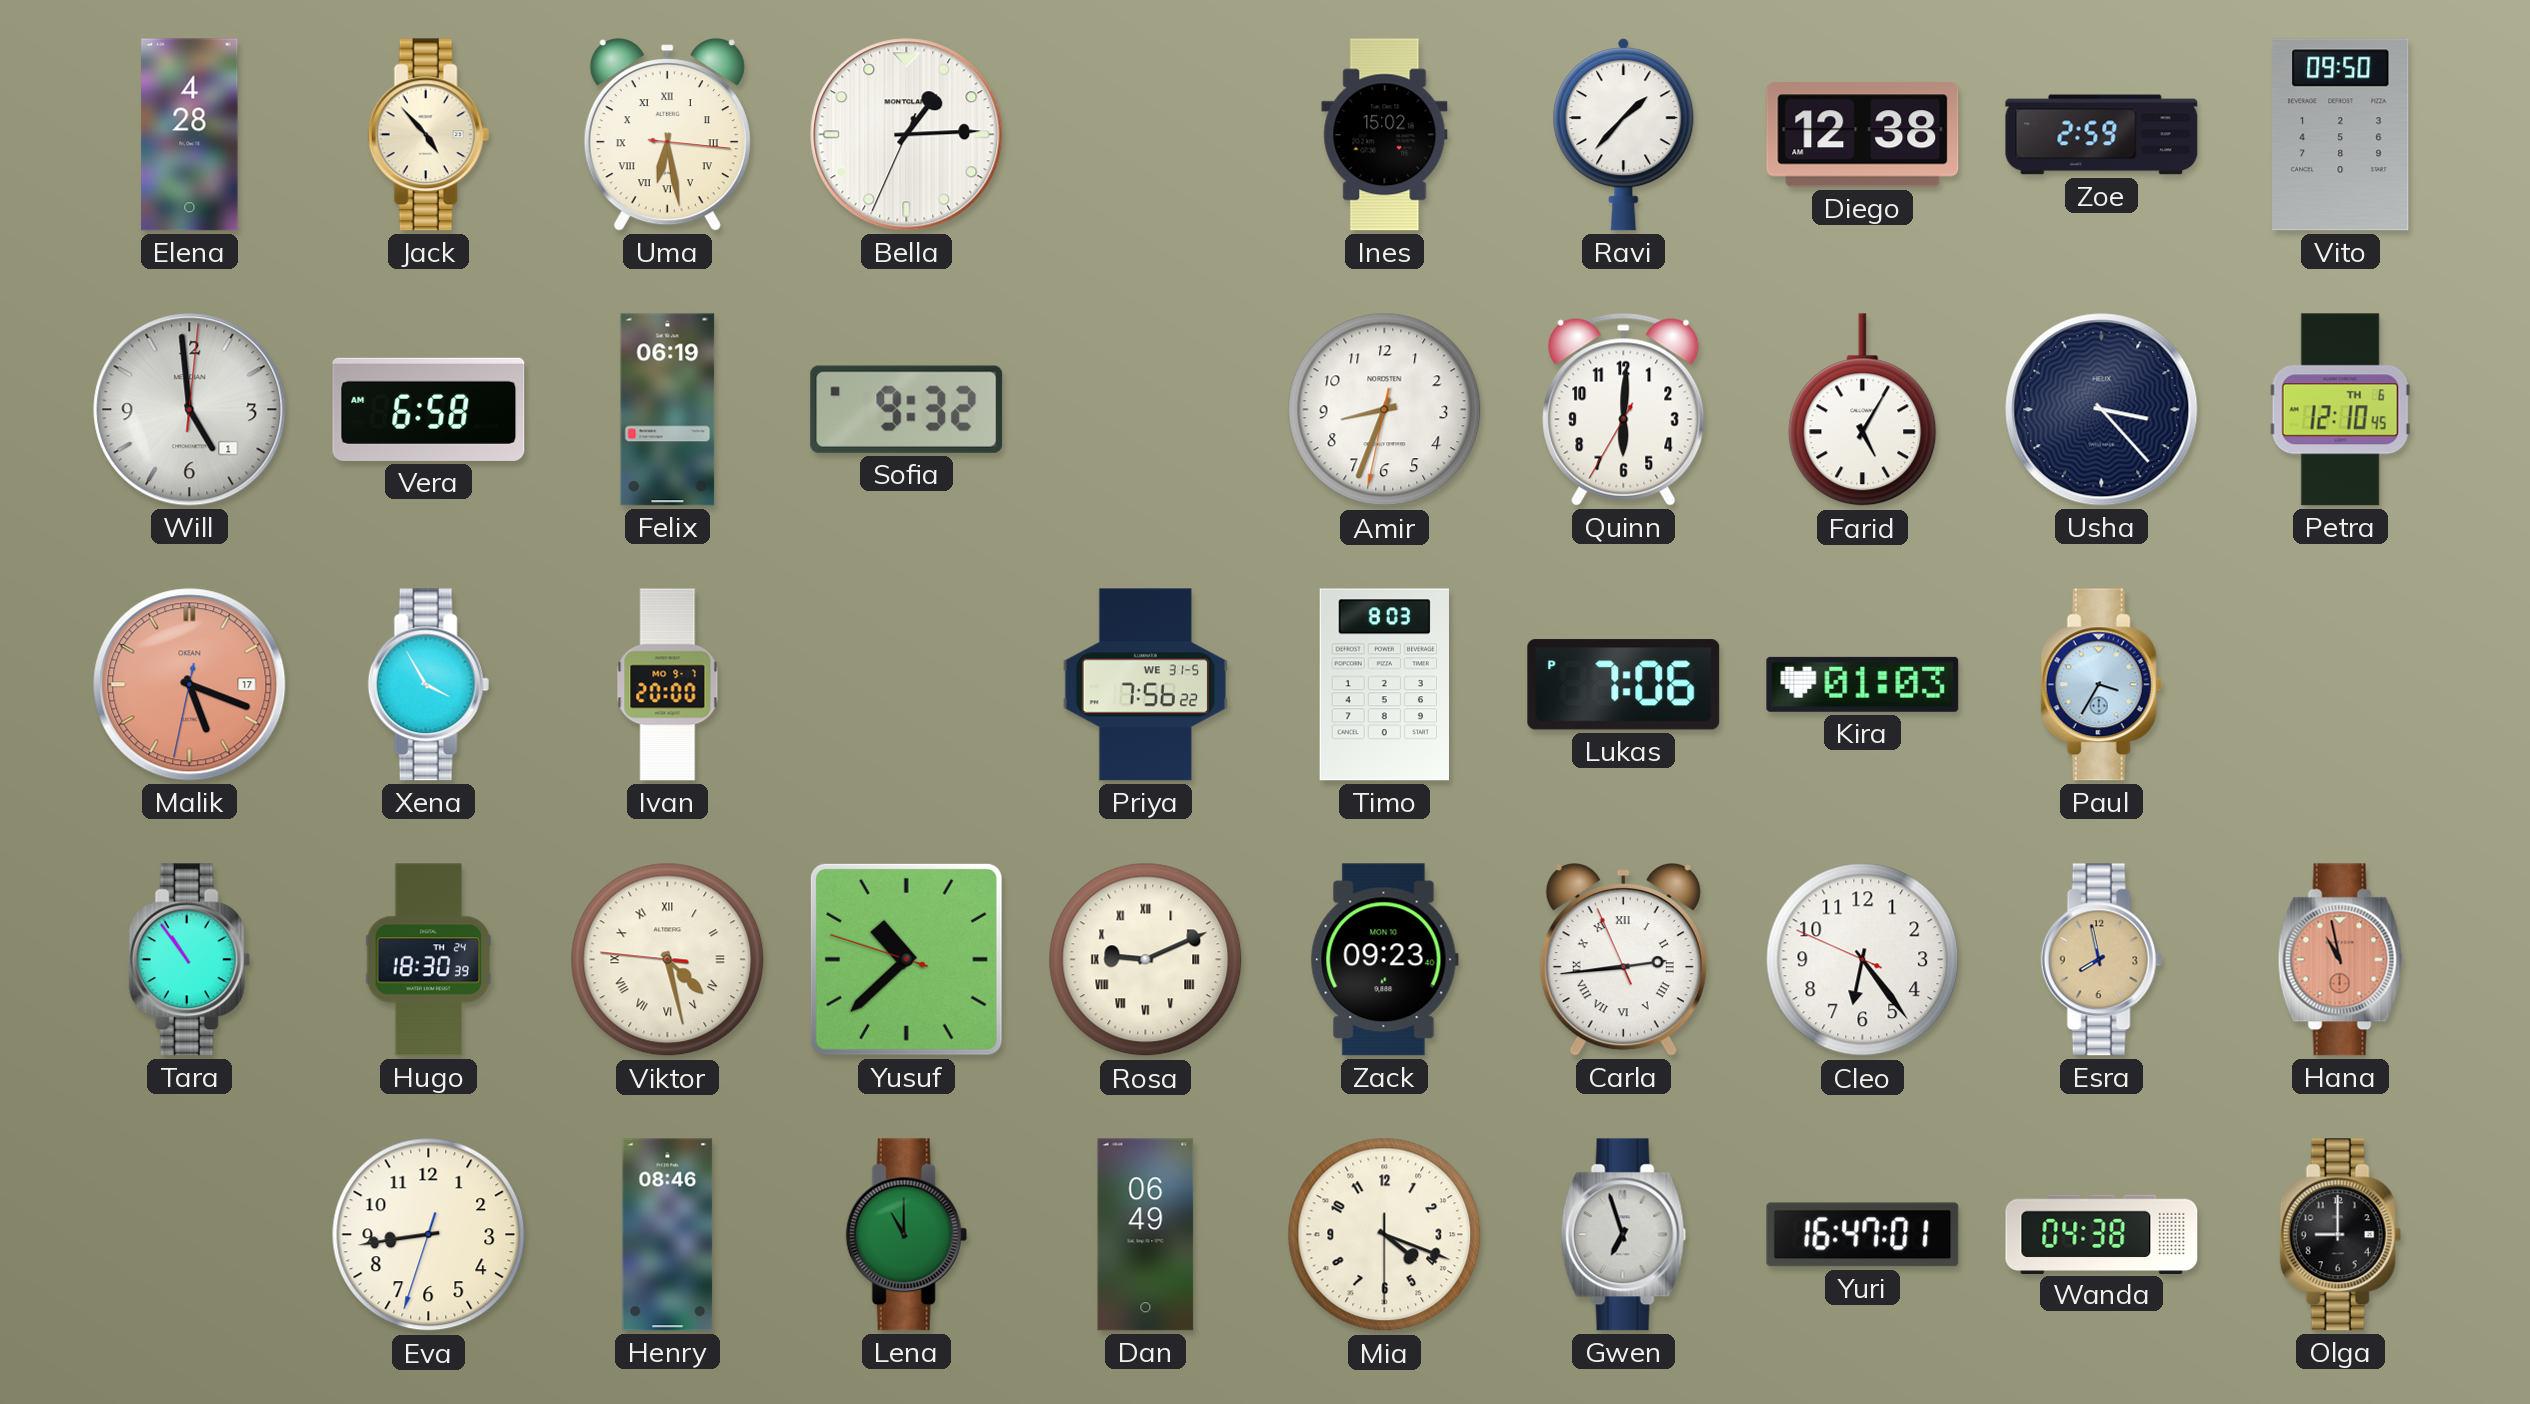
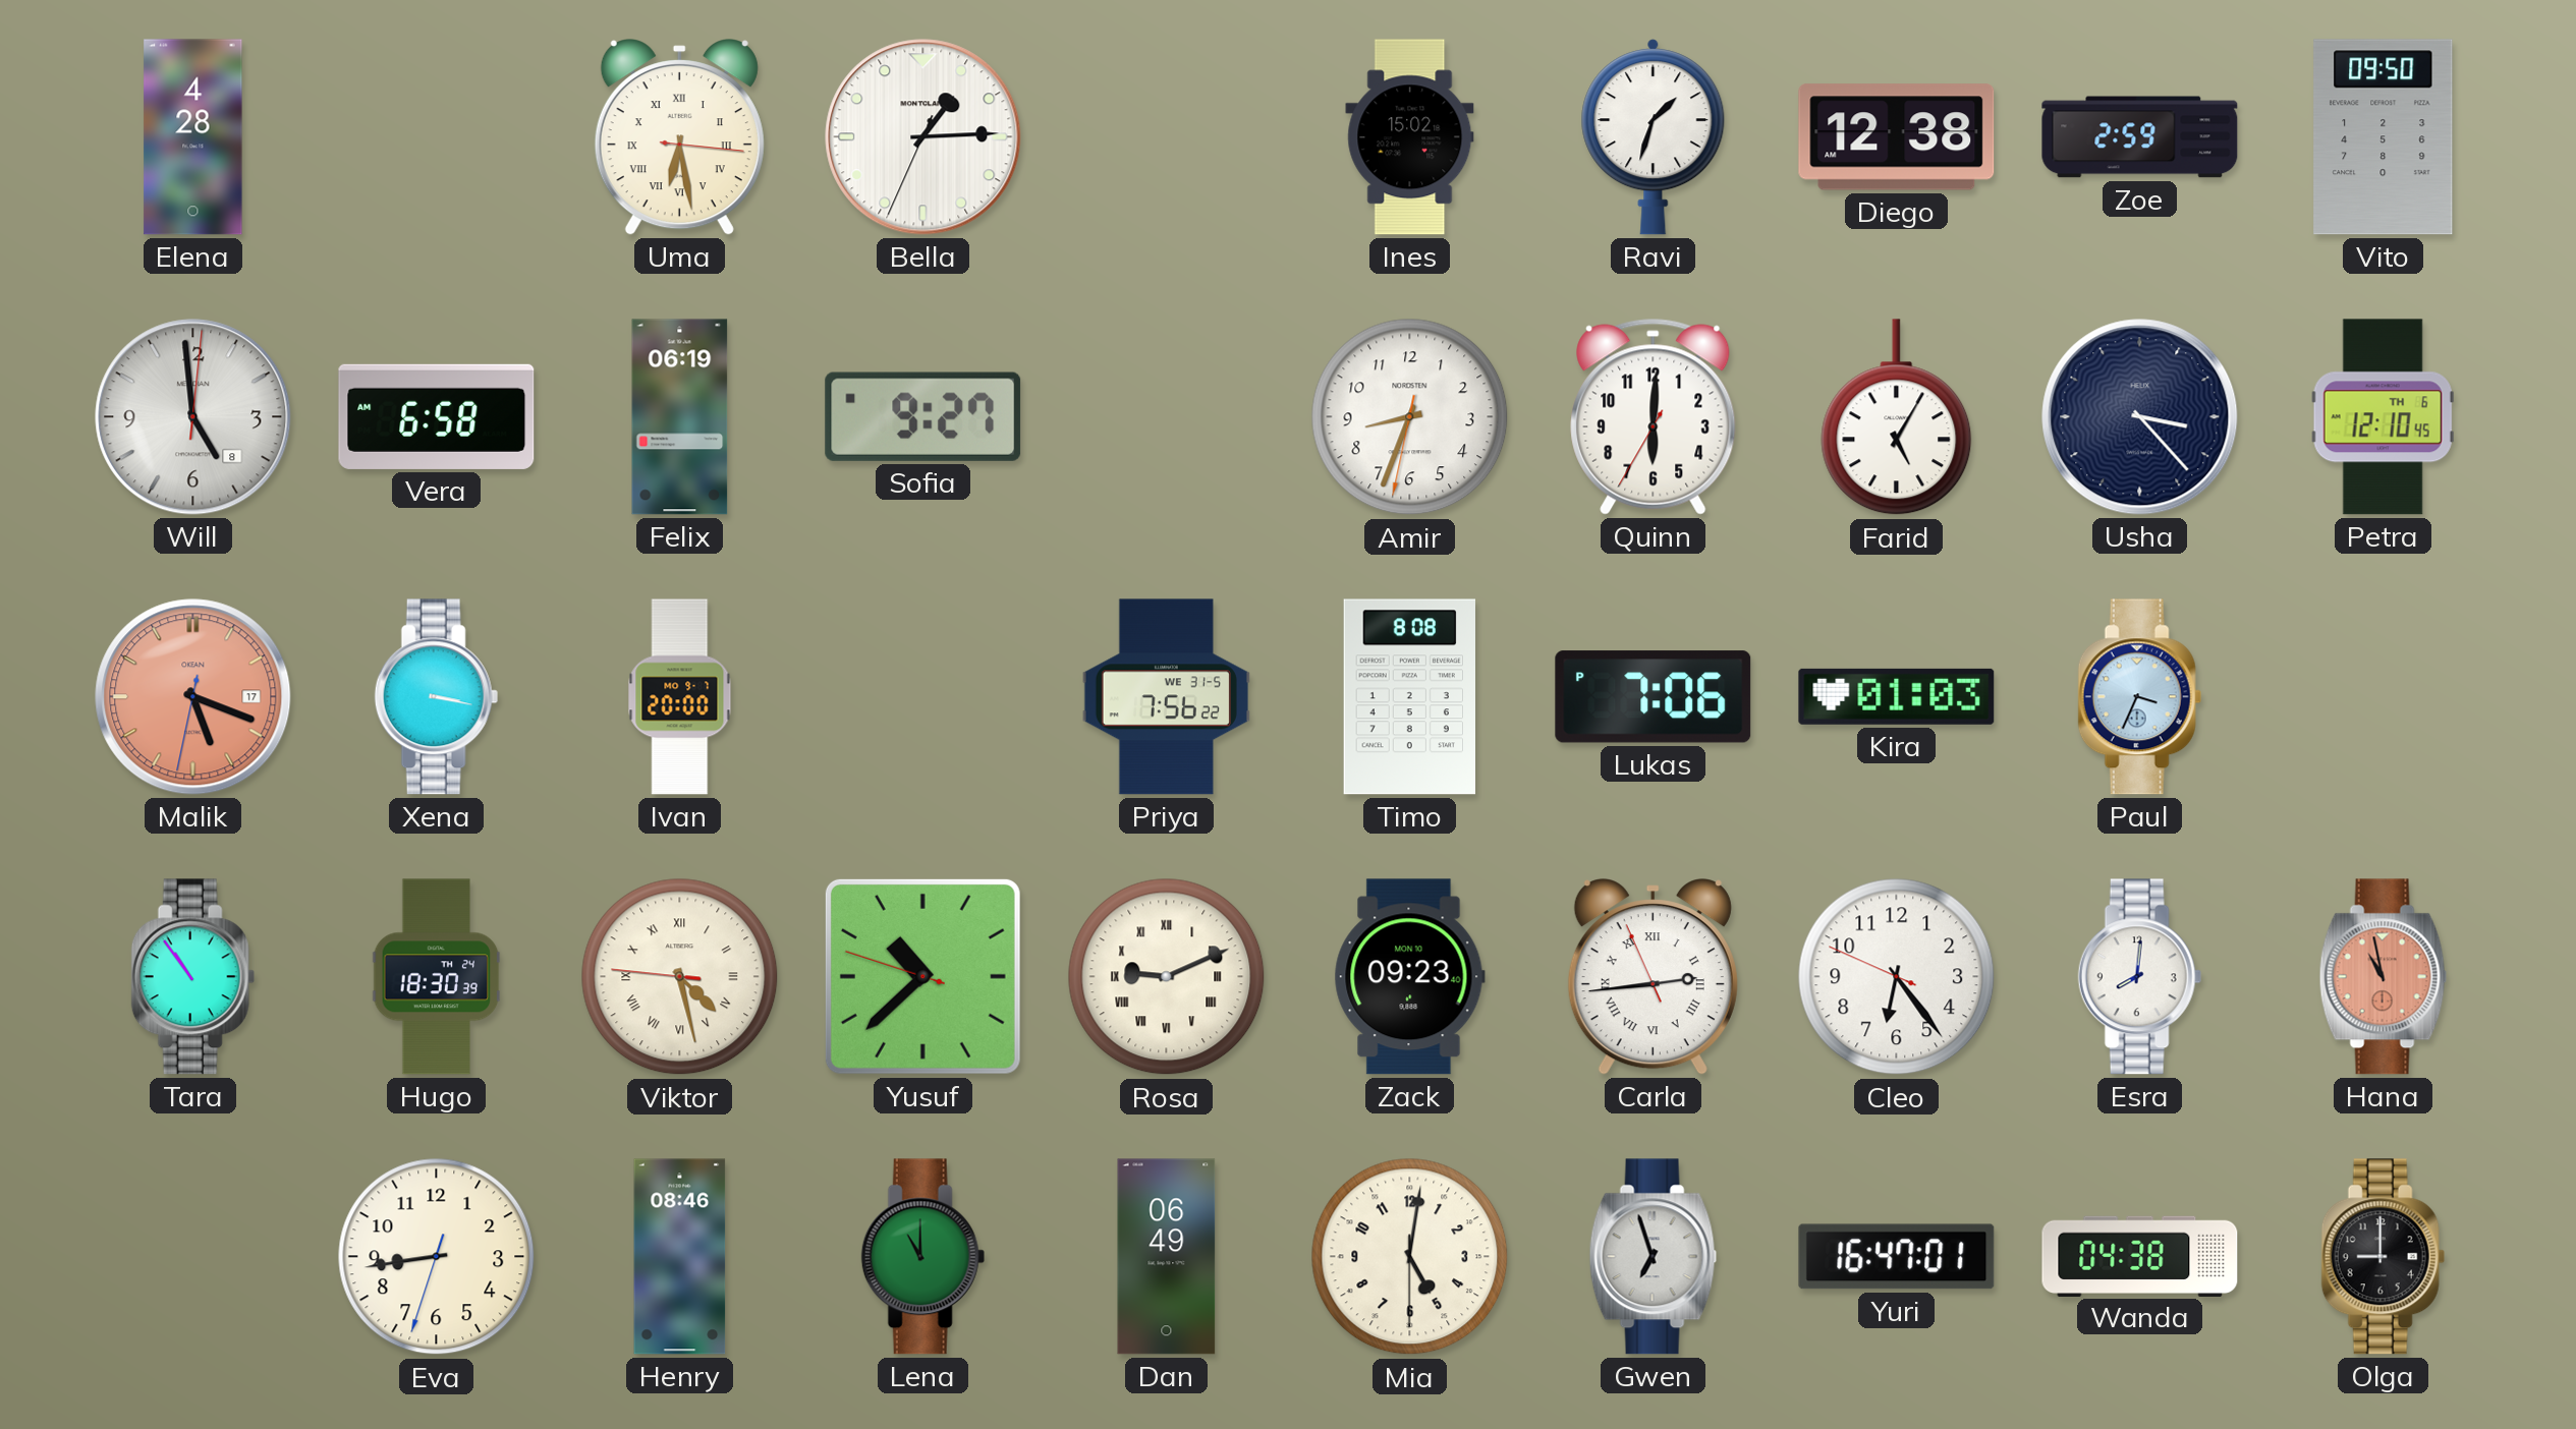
Jack: 4:53 -> none
Ravi: 1:37 -> 1:33
Will date: 1 -> 8
Sofia: 9:32 -> 9:27
Xena: 3:55 -> 3:17
Timo: 8:03 -> 8:08
Paul: 3:35 -> 3:34
Esra: 7:58 -> 8:01
Esra dial: champagne -> white
Mia: 4:18 -> 5:01
